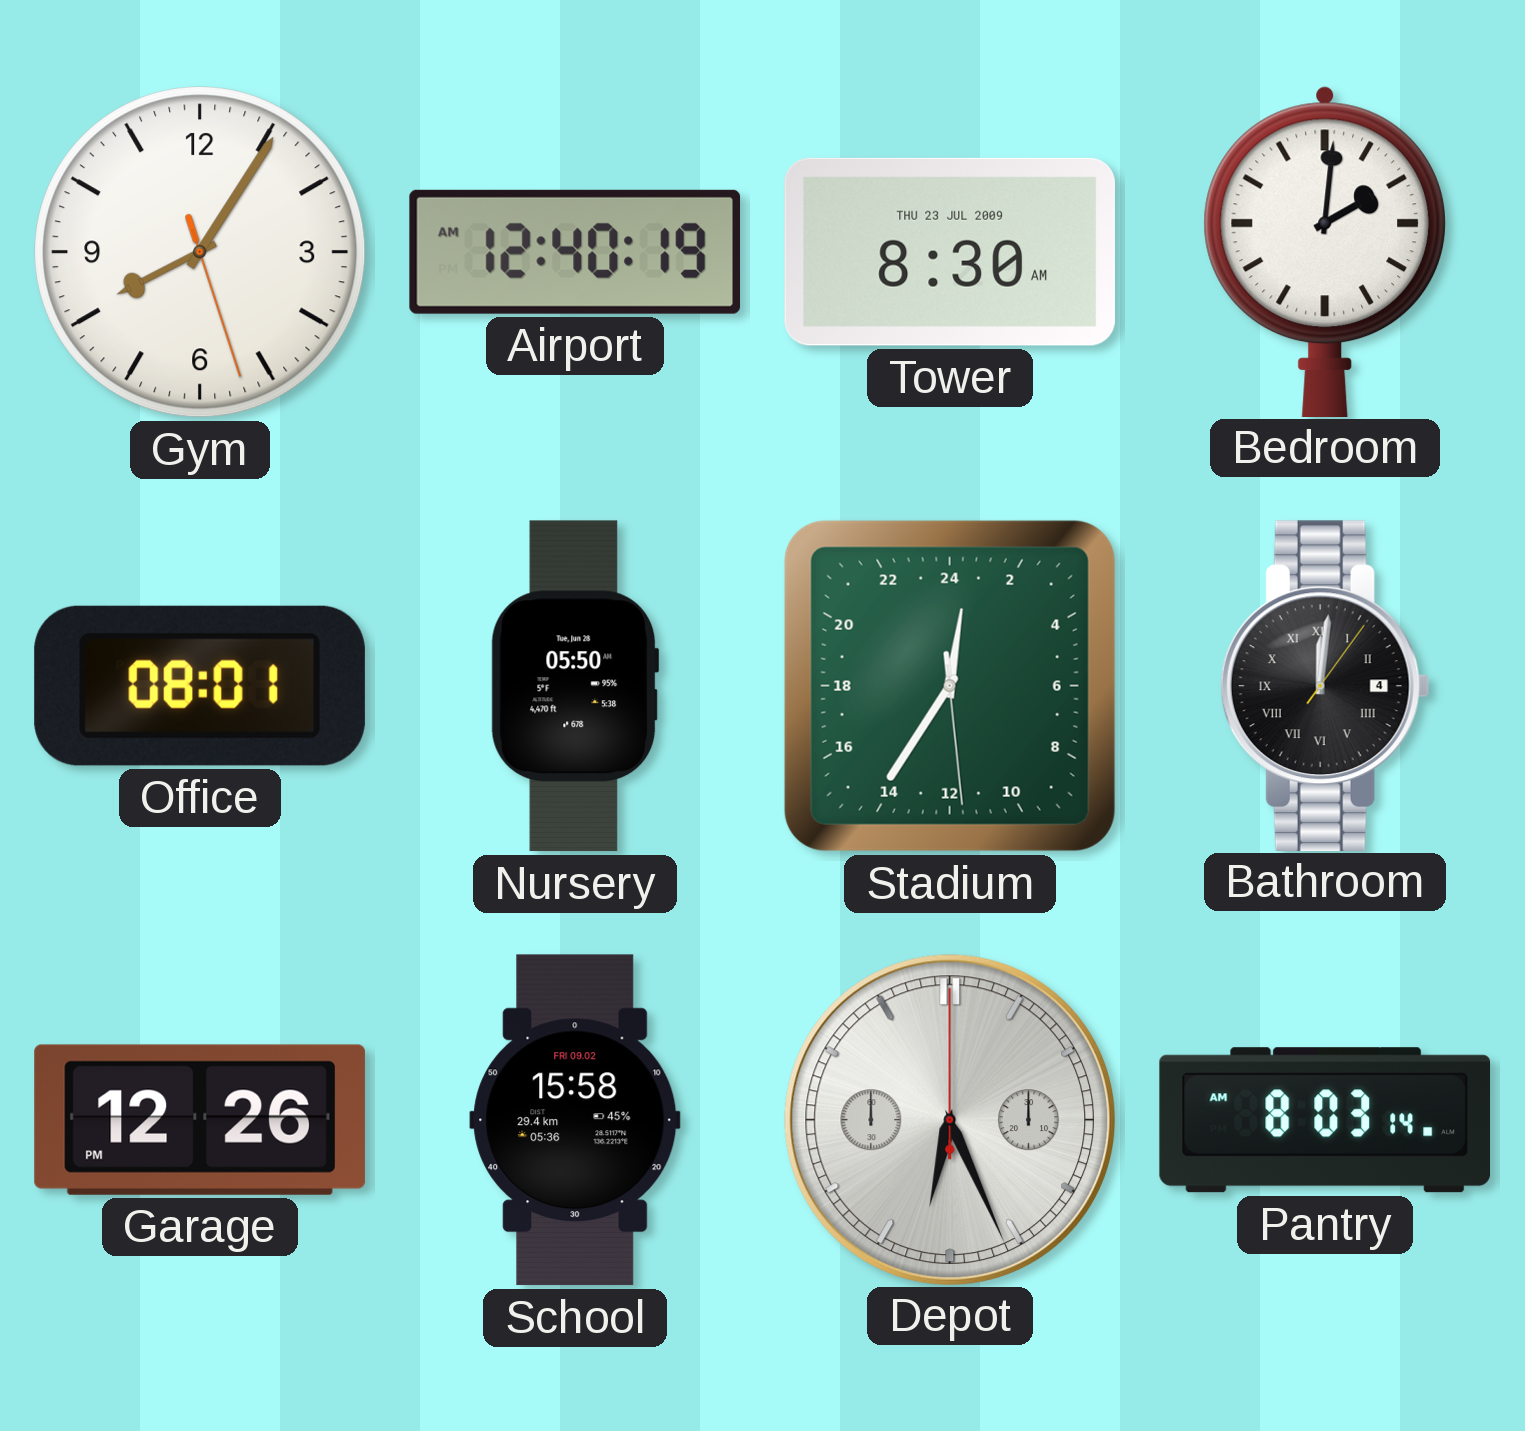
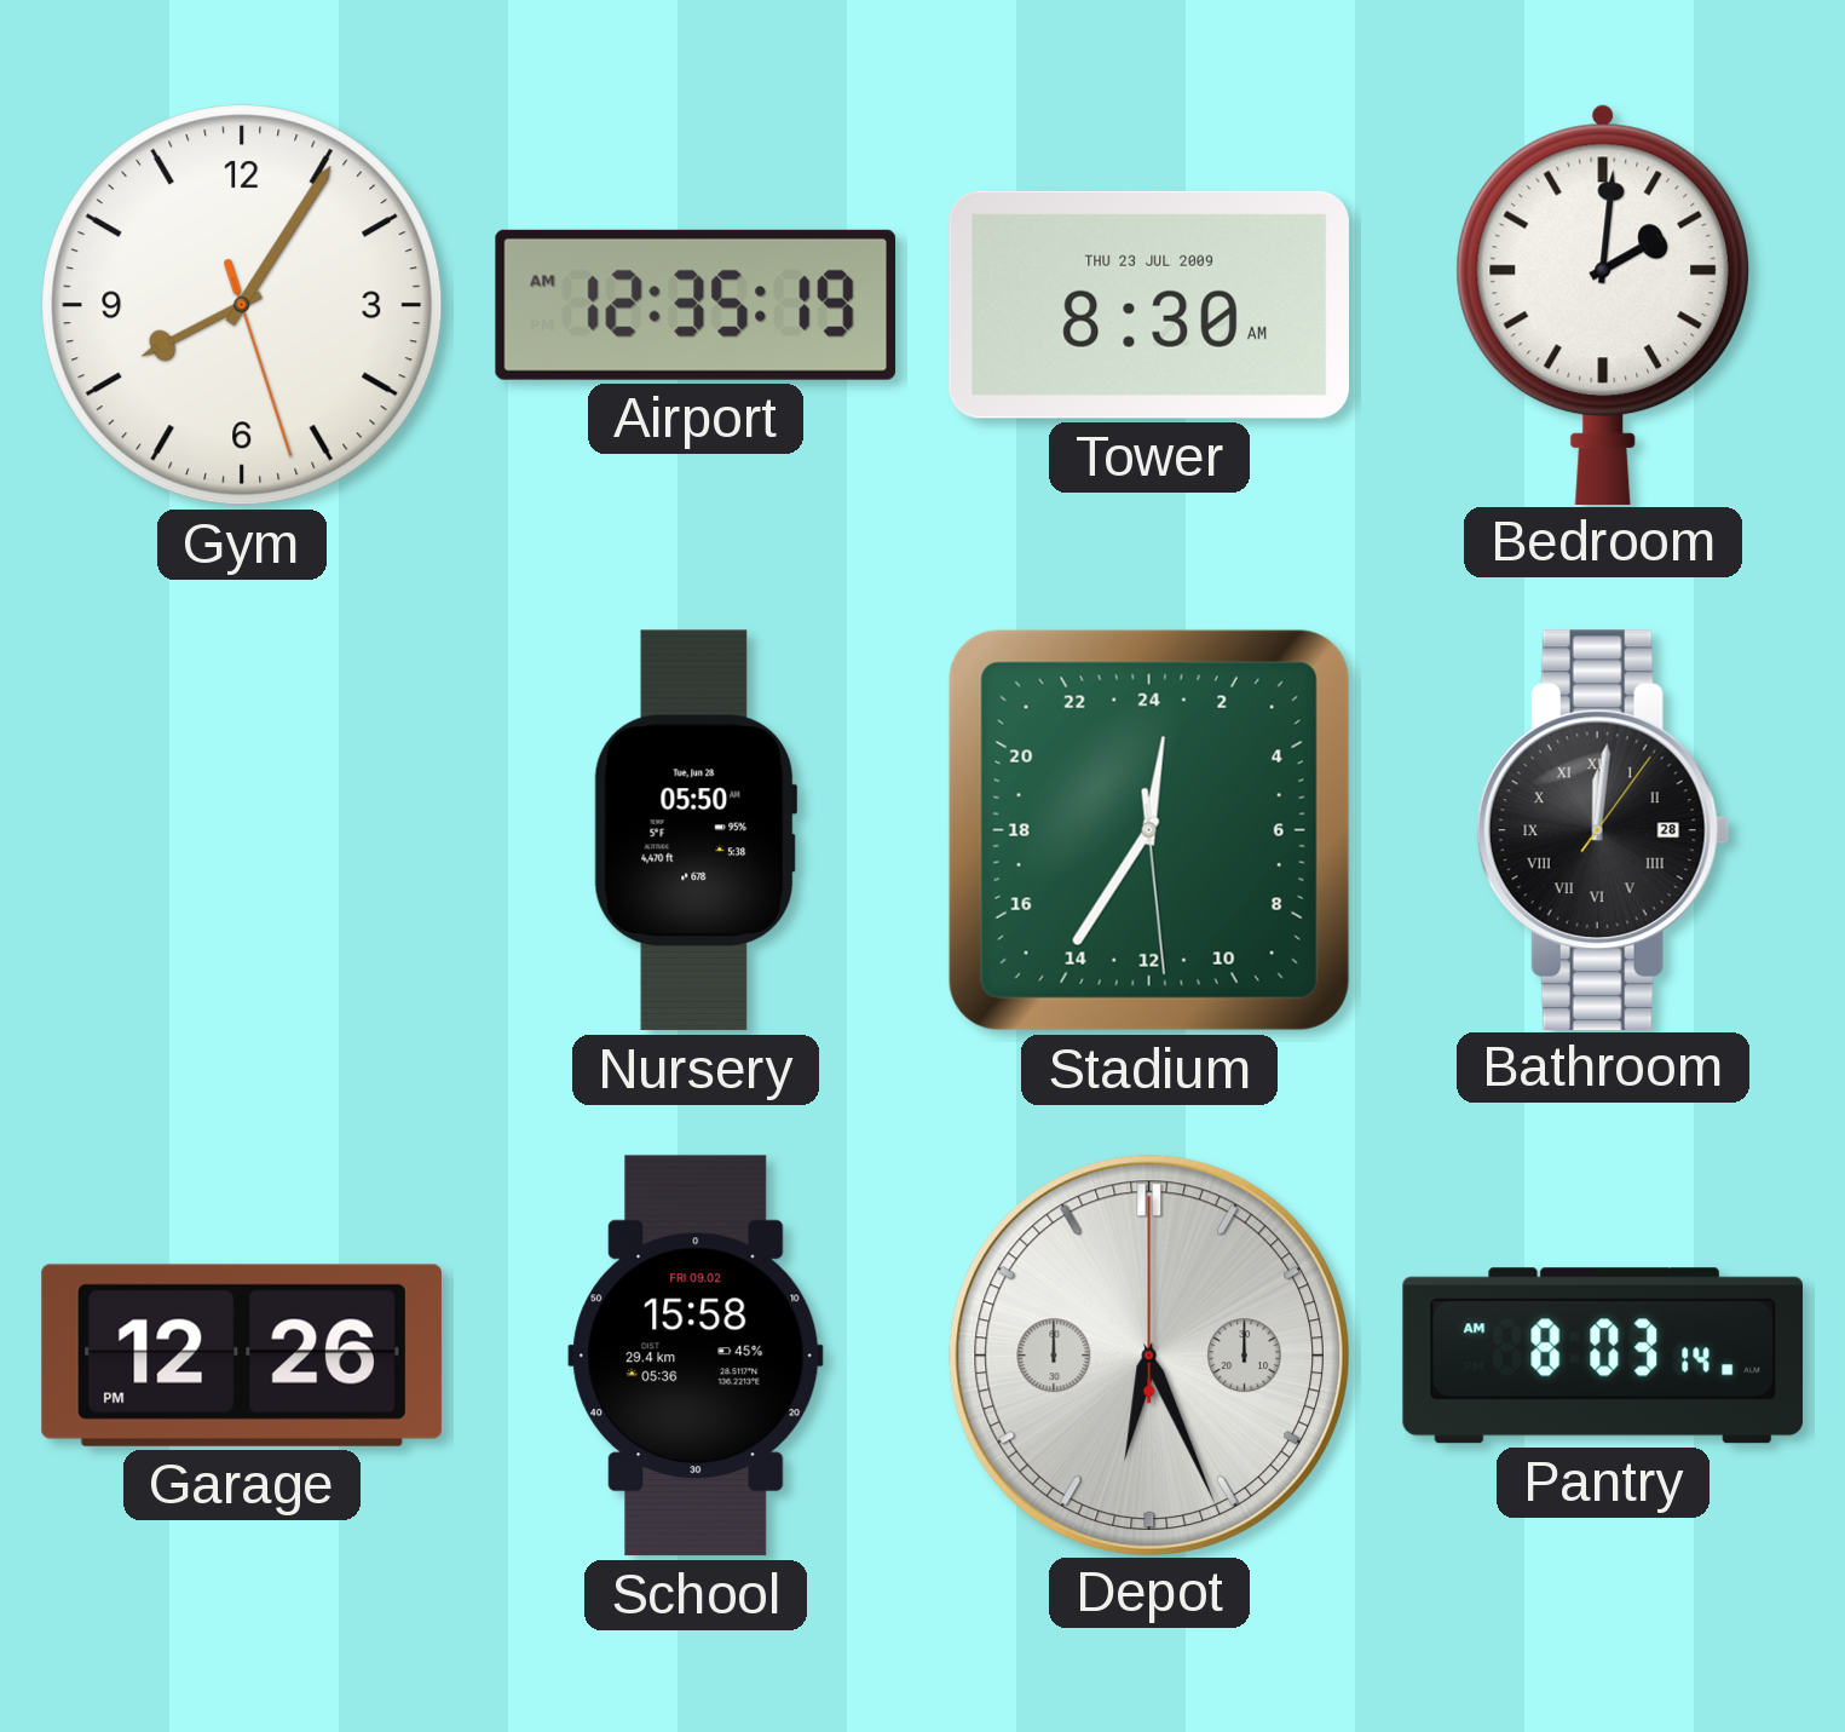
Airport: 12:40 -> 12:35
Office: 08:01 -> none
Bathroom date: 4 -> 28
